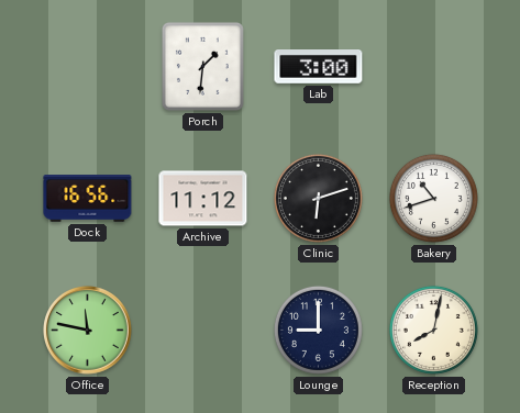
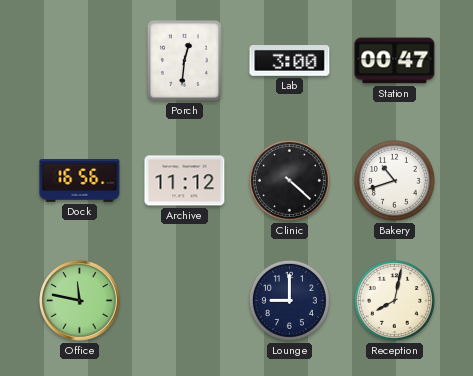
Porch: 1:31 -> 12:31
Station: none -> 00:47
Clinic: 6:12 -> 4:22
